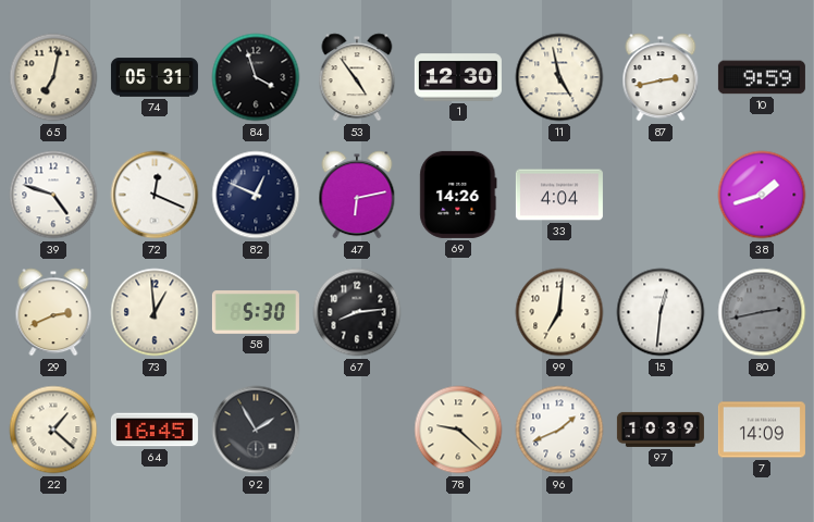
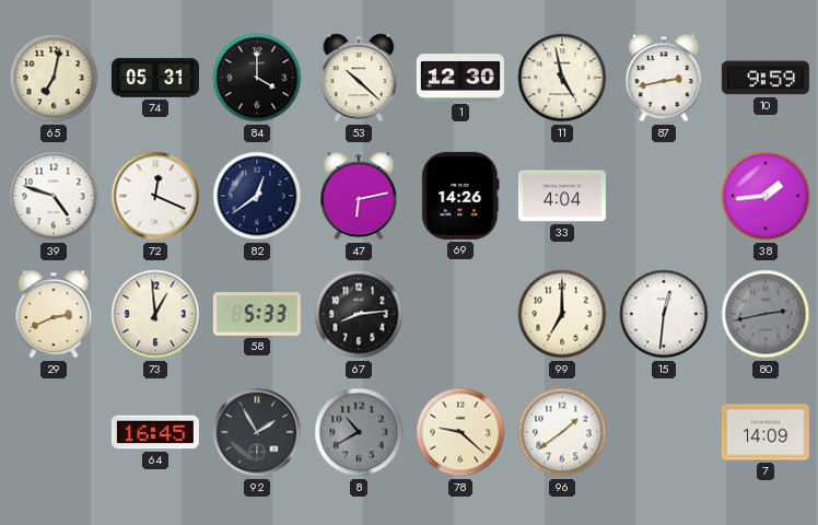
84: 3:57 -> 4:00
53: 4:54 -> 10:22
82: 12:49 -> 12:39
38: 1:42 -> 1:44
58: 5:30 -> 5:33
99: 7:01 -> 7:00
22: 1:22 -> none
8: none -> 10:40
96: 1:41 -> 1:39
97: 10:39 -> none
